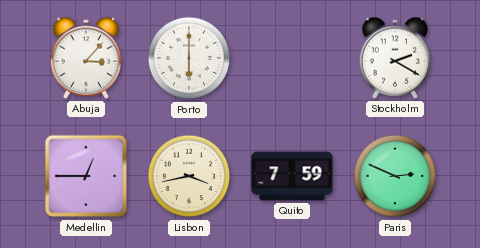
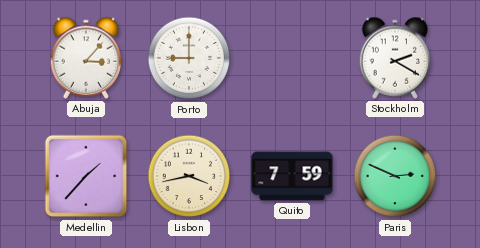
Porto: 6:00 -> 9:00
Medellin: 12:45 -> 1:37
